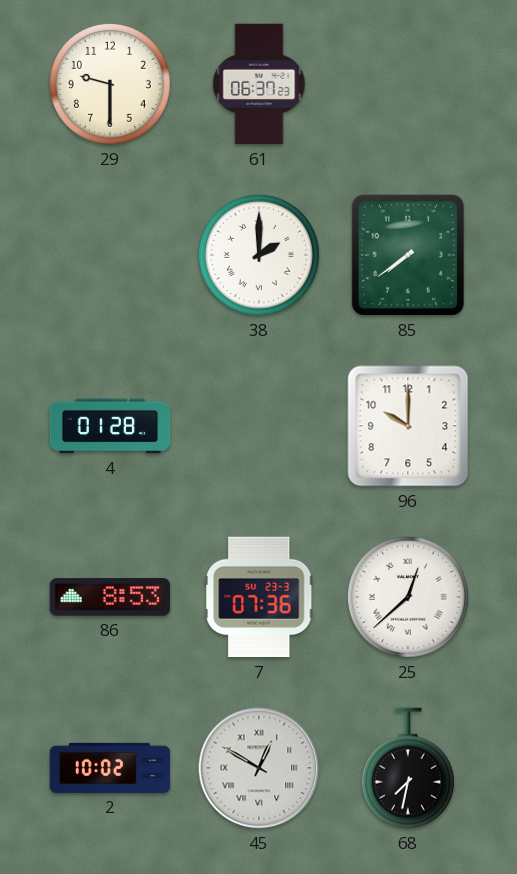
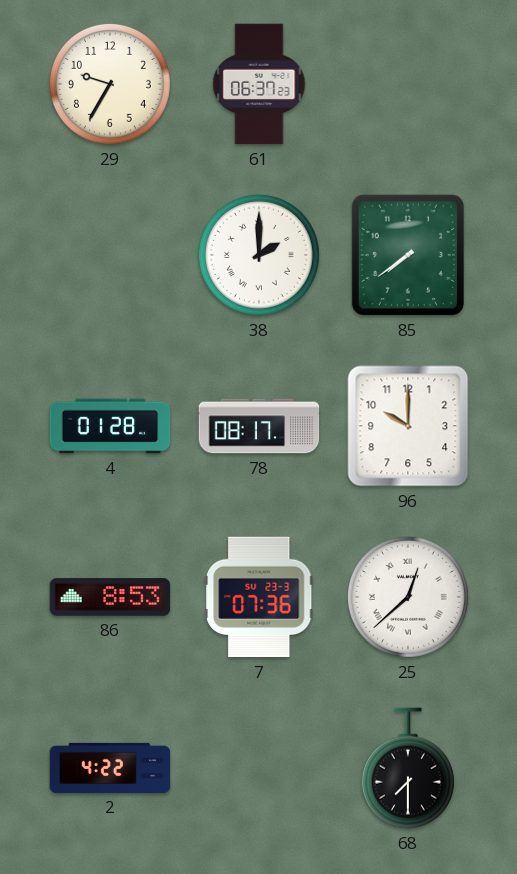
29: 9:30 -> 9:35
78: none -> 08:17
2: 10:02 -> 4:22
45: 12:50 -> none
68: 7:32 -> 7:30
